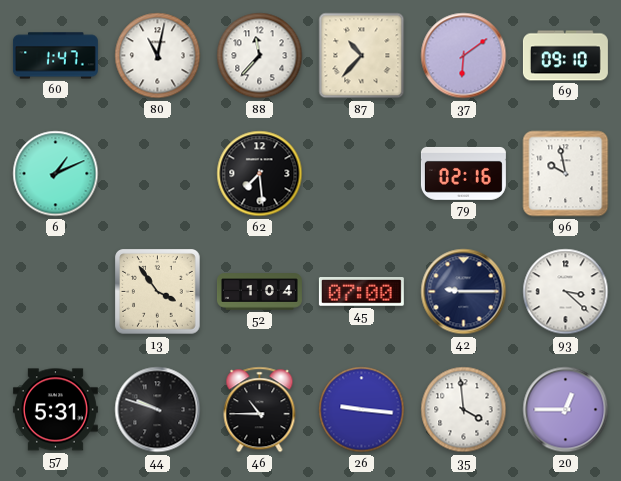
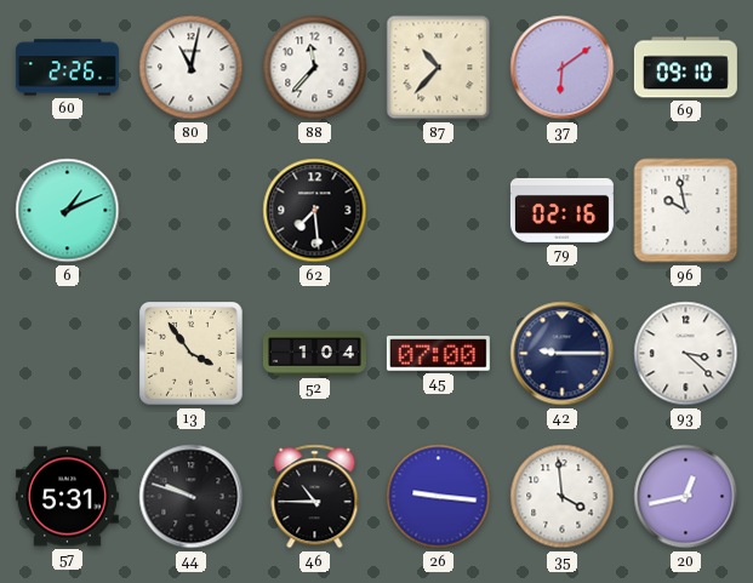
60: 1:47 -> 2:26
20: 12:45 -> 12:43
